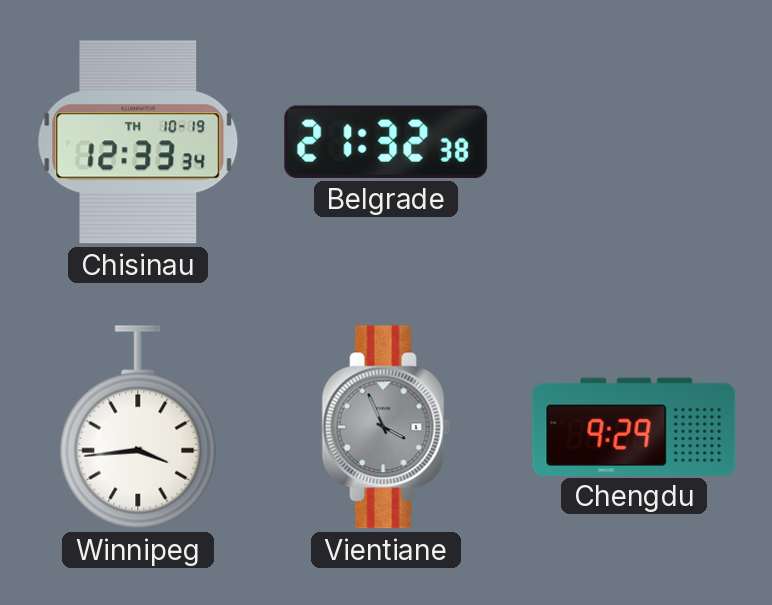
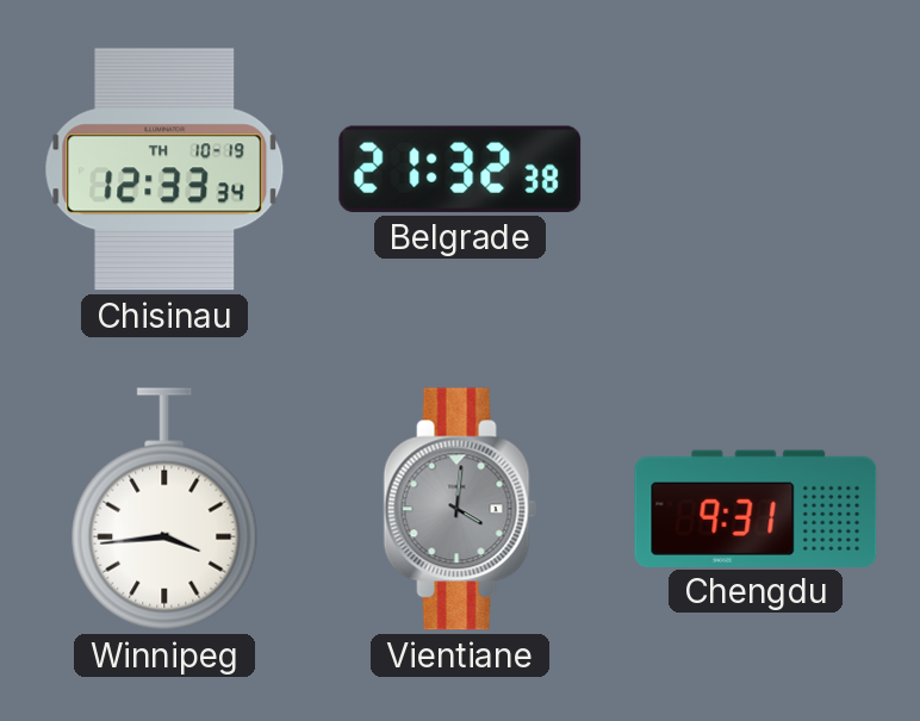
Vientiane: 3:56 -> 4:01
Chengdu: 9:29 -> 9:31
